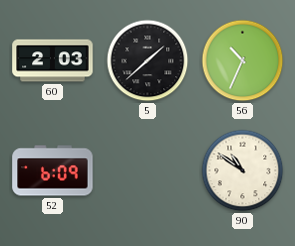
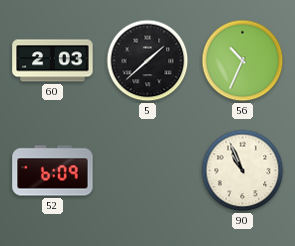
90: 10:51 -> 10:56
